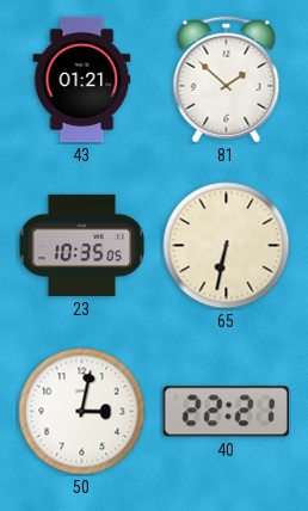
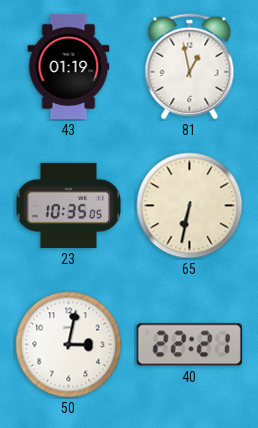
43: 01:21 -> 01:19
81: 1:52 -> 12:58
